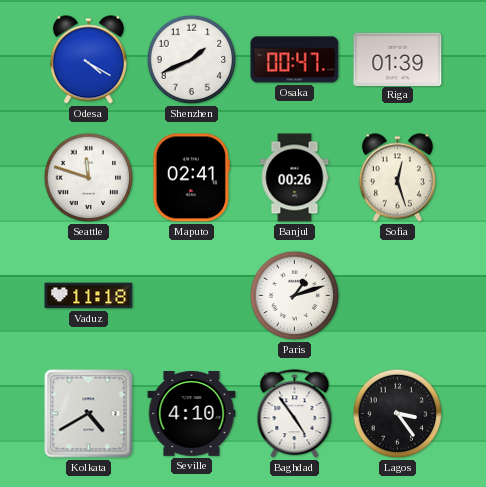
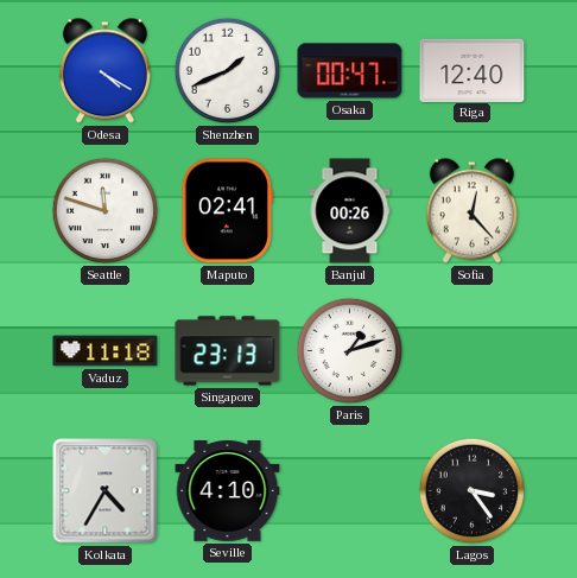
Riga: 01:39 -> 12:40
Sofia: 12:27 -> 12:23
Singapore: none -> 23:13
Kolkata: 4:40 -> 4:35
Baghdad: 4:54 -> none
